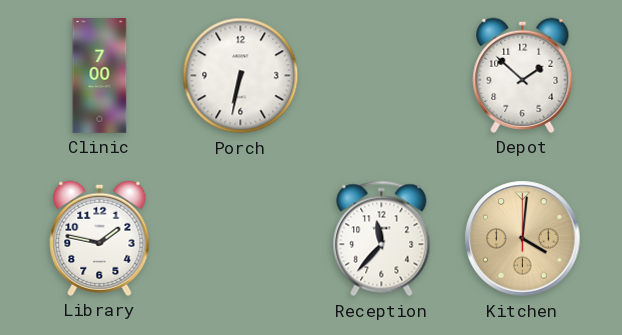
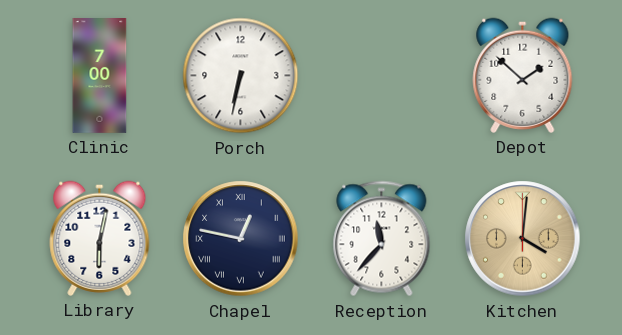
Library: 1:47 -> 6:02
Chapel: none -> 12:47
